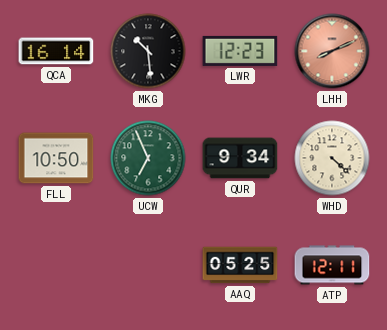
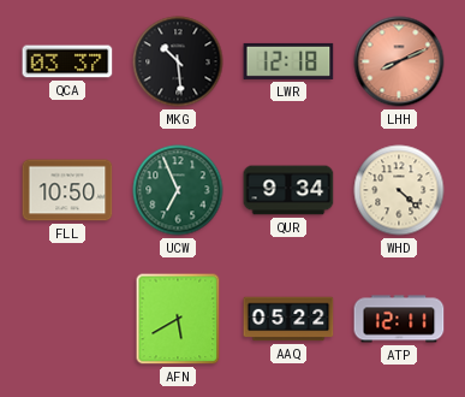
QCA: 16:14 -> 03:37
LWR: 12:23 -> 12:18
AFN: none -> 5:40
AAQ: 05:25 -> 05:22
